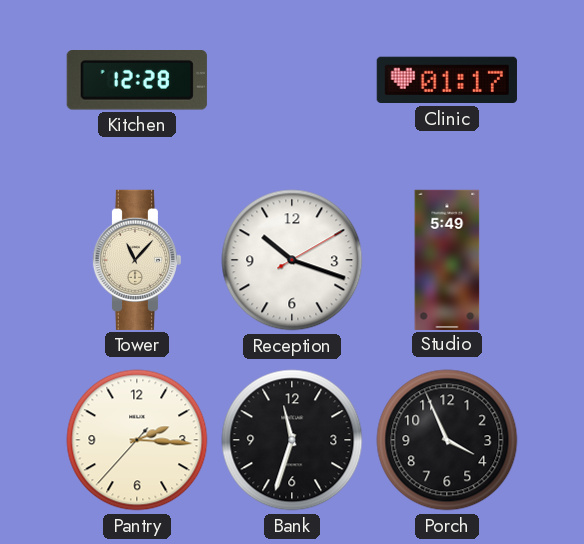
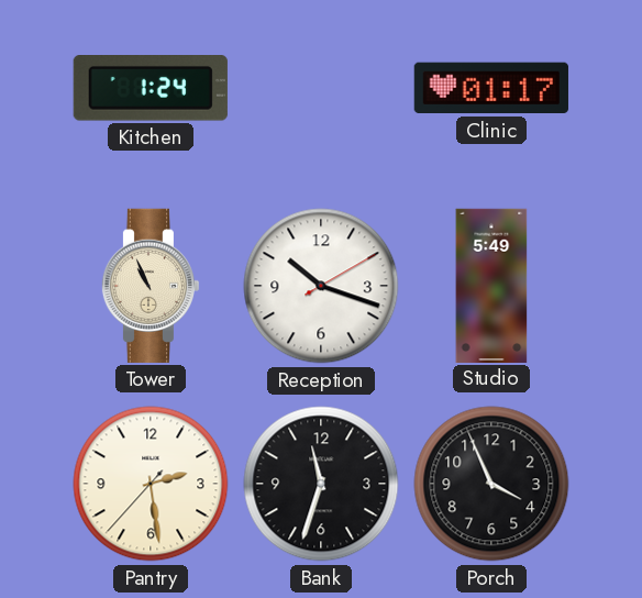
Kitchen: 12:28 -> 1:24
Tower: 11:07 -> 10:56
Pantry: 2:15 -> 2:28
